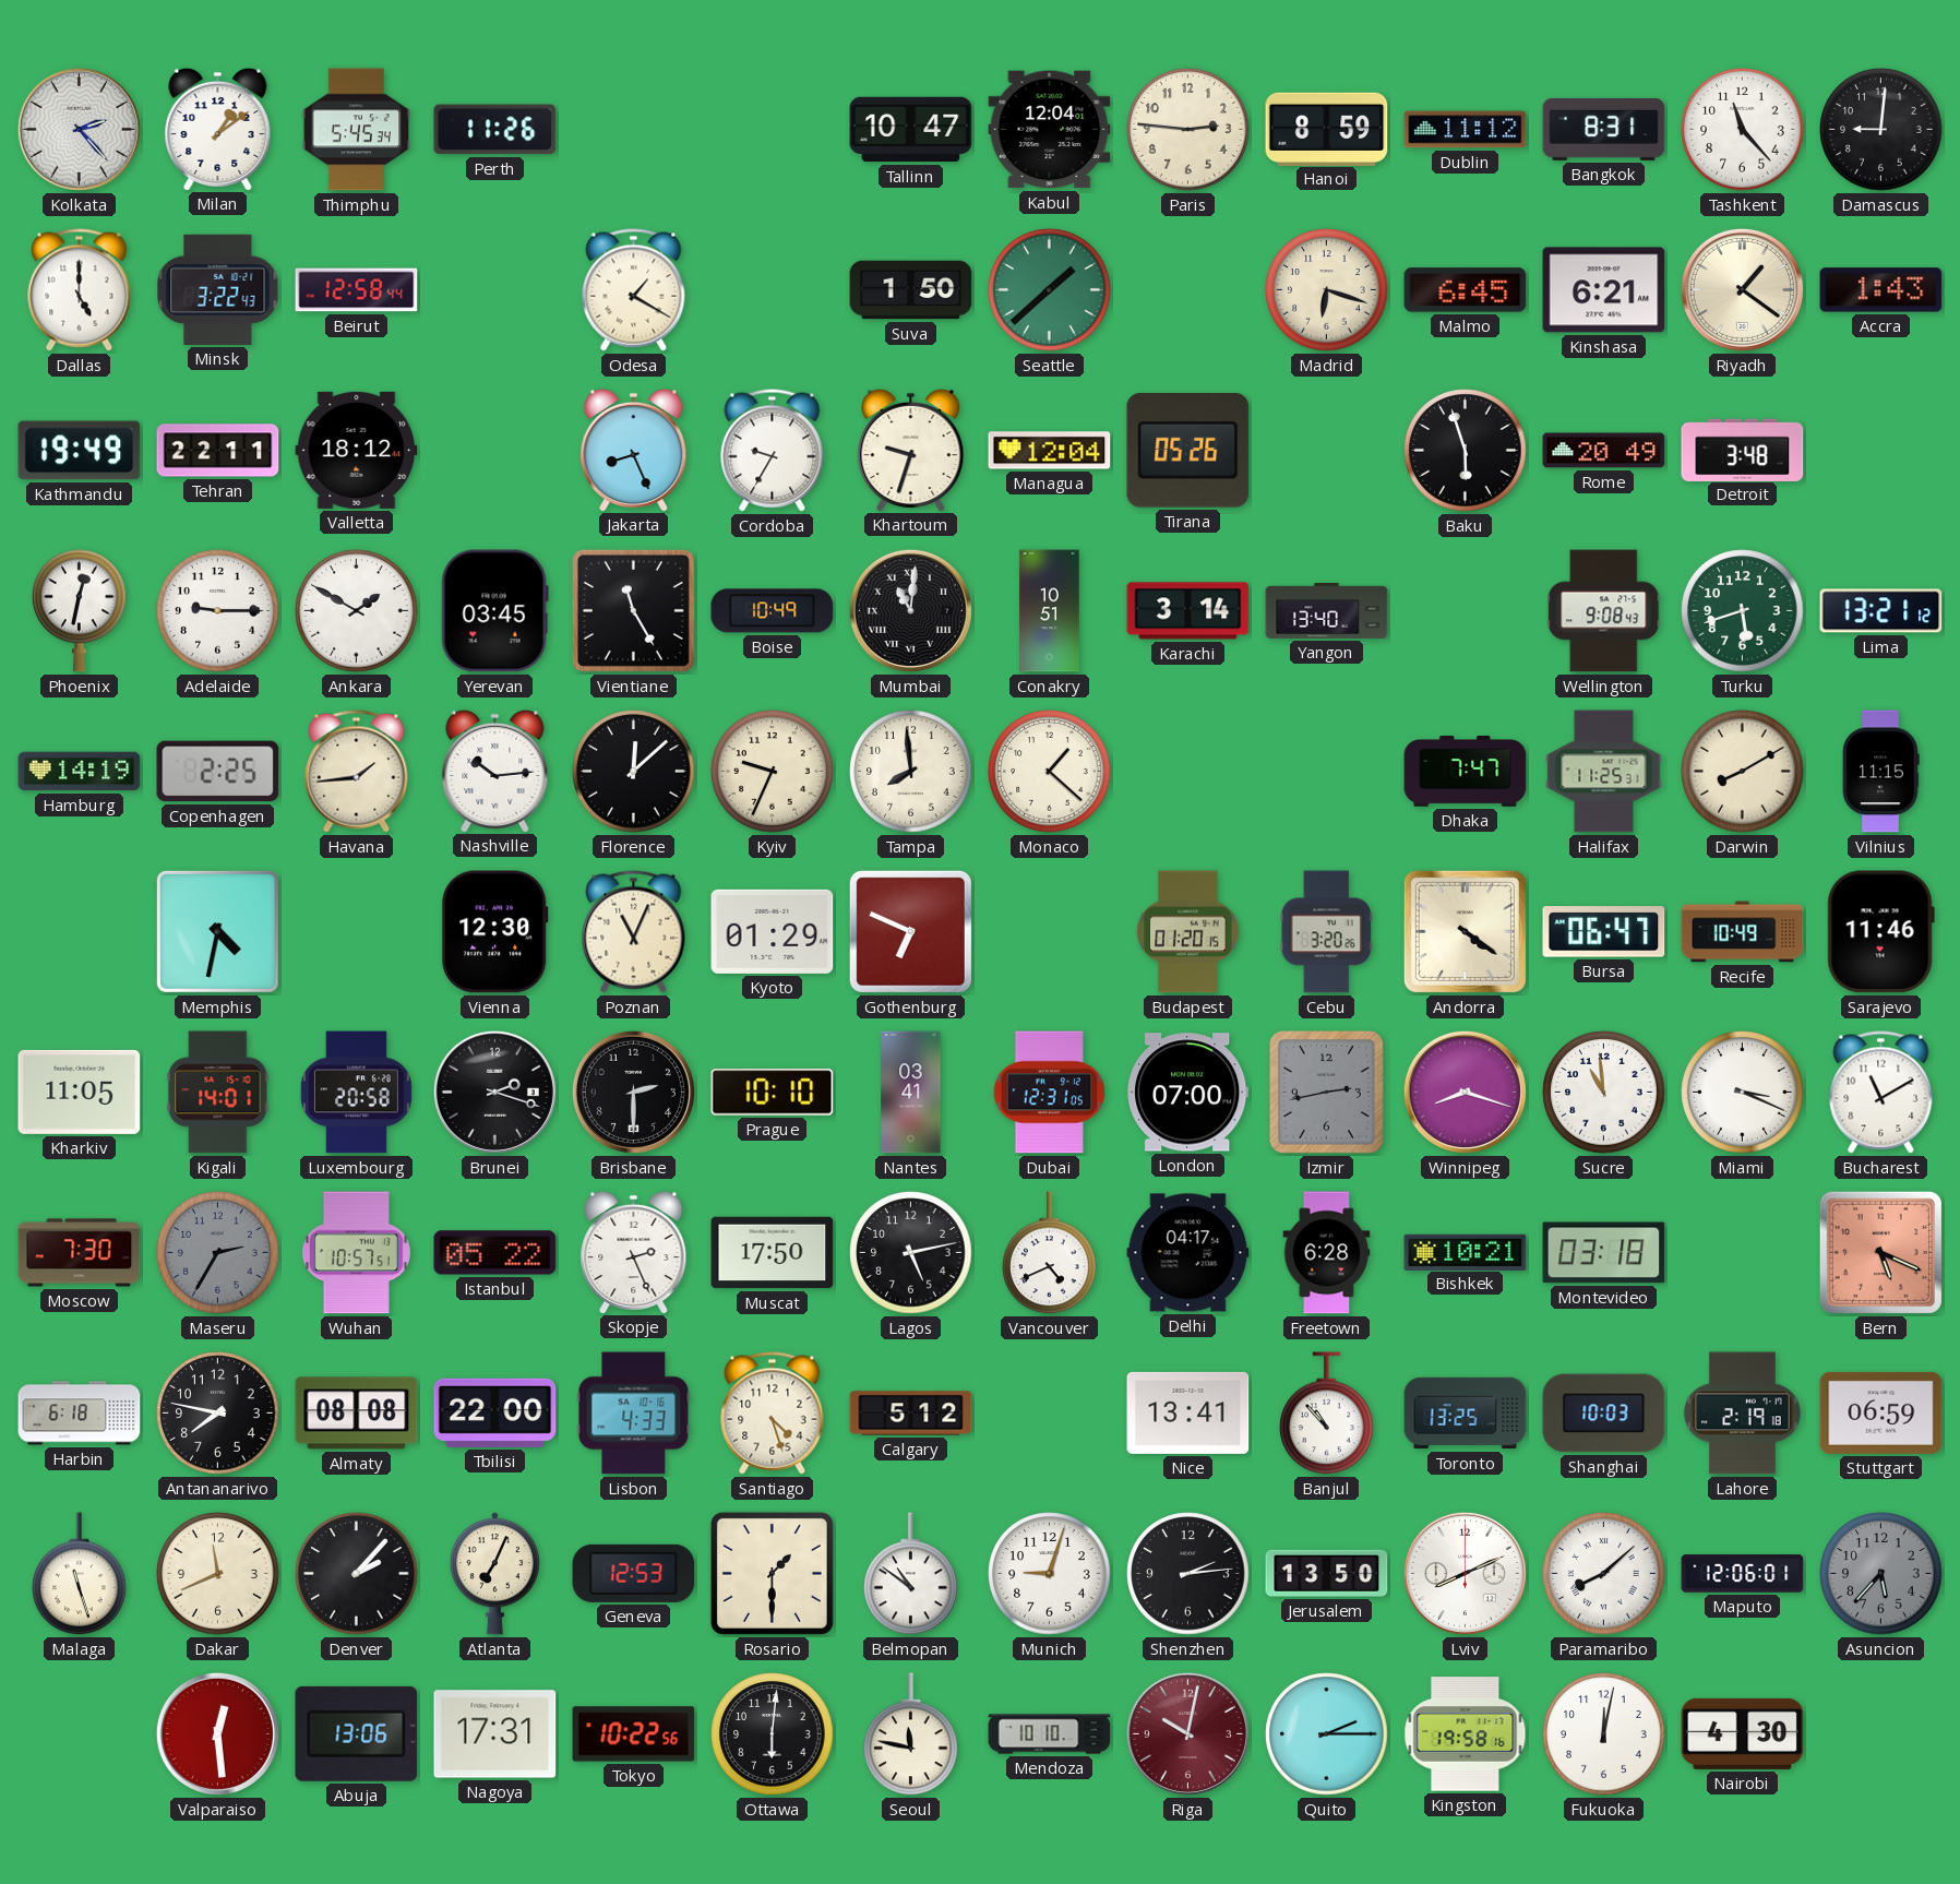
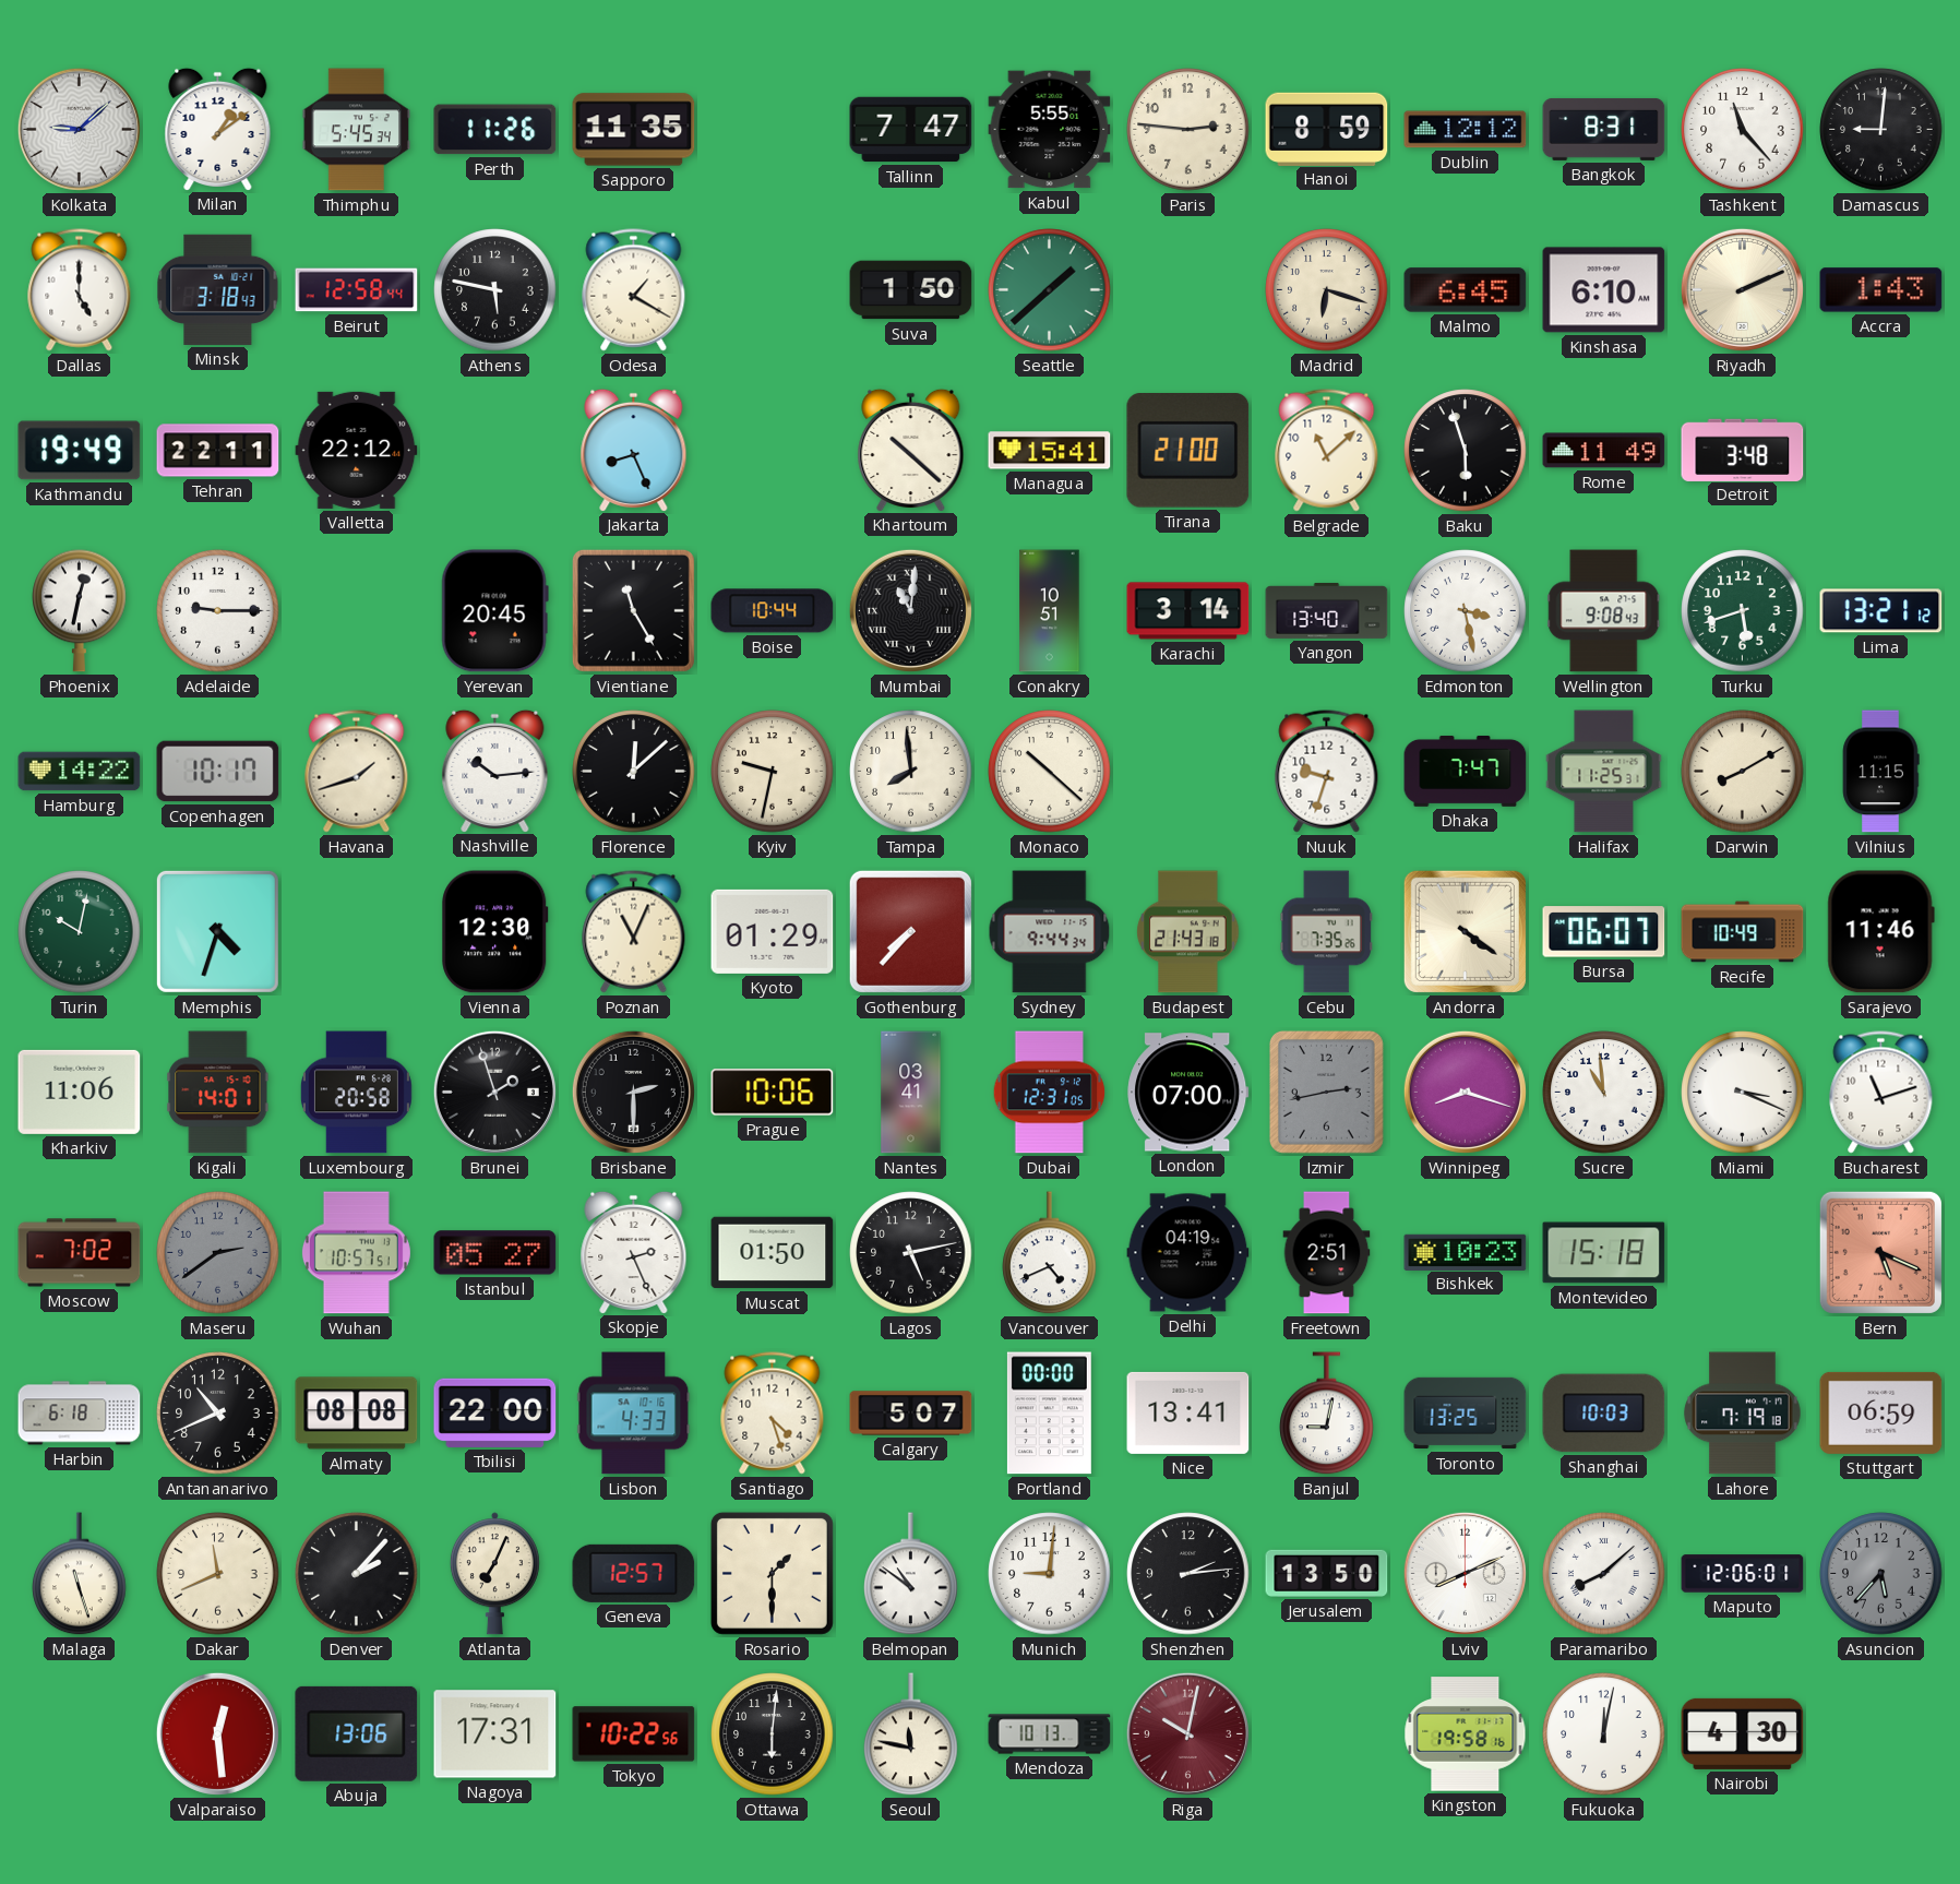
Kolkata: 2:23 -> 9:08
Sapporo: none -> 11:35
Tallinn: 10:47 -> 7:47
Kabul: 12:04 -> 5:55
Dublin: 11:12 -> 12:12
Minsk: 3:22 -> 3:18
Athens: none -> 5:47
Kinshasa: 6:21 -> 6:10
Riyadh: 1:21 -> 2:11
Valletta: 18:12 -> 22:12
Cordoba: 9:35 -> none
Khartoum: 9:33 -> 10:22
Managua: 12:04 -> 15:41
Tirana: 05:26 -> 21:00
Belgrade: none -> 11:08
Rome: 20:49 -> 11:49
Ankara: 1:50 -> none
Yerevan: 03:45 -> 20:45
Boise: 10:49 -> 10:44
Edmonton: none -> 3:28
Hamburg: 14:19 -> 14:22
Copenhagen: 2:25 -> 10:17
Havana: 1:44 -> 1:42
Kyiv: 9:34 -> 9:32
Monaco: 1:22 -> 10:22
Nuuk: none -> 9:33
Turin: none -> 10:02
Memphis: 4:32 -> 4:33
Gothenburg: 6:49 -> 7:37
Sydney: none -> 9:44
Budapest: 01:20 -> 21:43
Cebu: 3:20 -> 7:35
Bursa: 06:47 -> 06:07
Kharkiv: 11:05 -> 11:06
Brunei: 2:18 -> 1:57
Prague: 10:10 -> 10:06
Bucharest: 11:10 -> 11:12
Moscow: 7:30 -> 7:02
Maseru: 2:35 -> 2:39
Istanbul: 05:22 -> 05:27
Muscat: 17:50 -> 01:50
Delhi: 04:17 -> 04:19
Freetown: 6:28 -> 2:51
Bishkek: 10:21 -> 10:23
Montevideo: 03:18 -> 15:18
Antananarivo: 7:47 -> 10:41
Calgary: 5:12 -> 5:07
Portland: none -> 00:00
Banjul: 10:53 -> 9:02
Lahore: 2:19 -> 7:19
Geneva: 12:53 -> 12:57
Munich: 9:03 -> 9:01
Mendoza: 10:10 -> 10:13
Quito: 2:15 -> none
